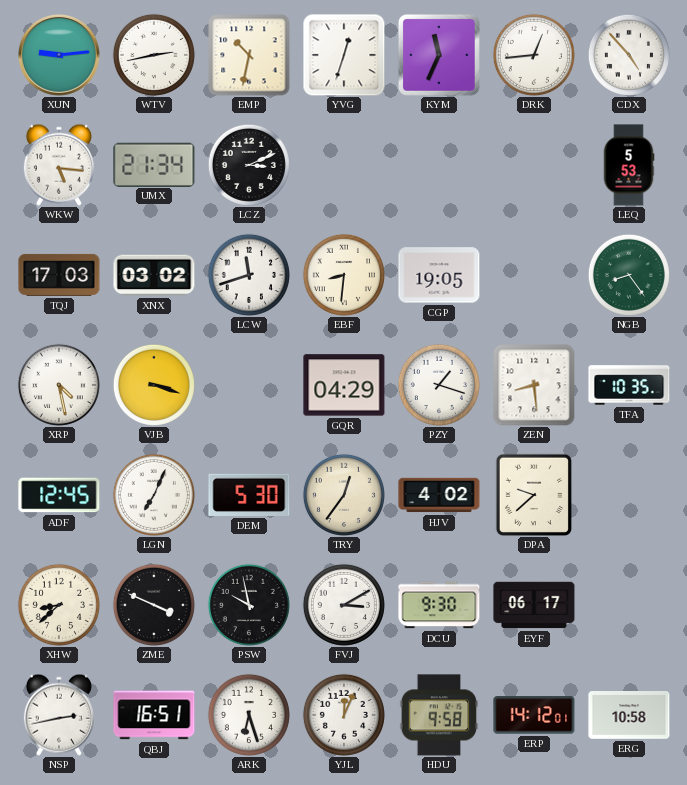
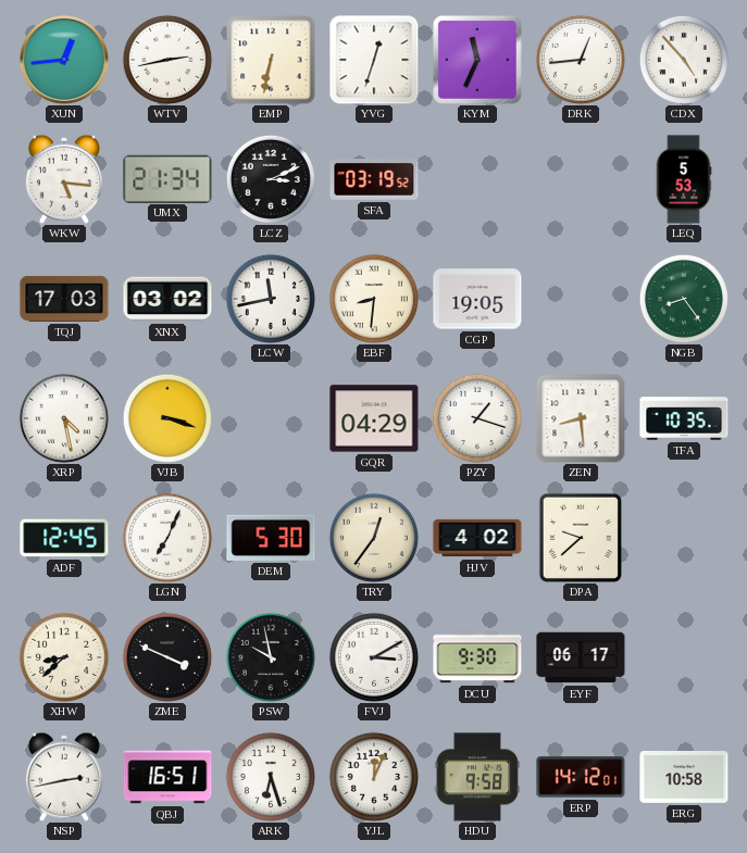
XUN: 9:14 -> 12:44
EMP: 10:32 -> 6:32
SFA: none -> 03:19
LCW: 11:42 -> 11:43
